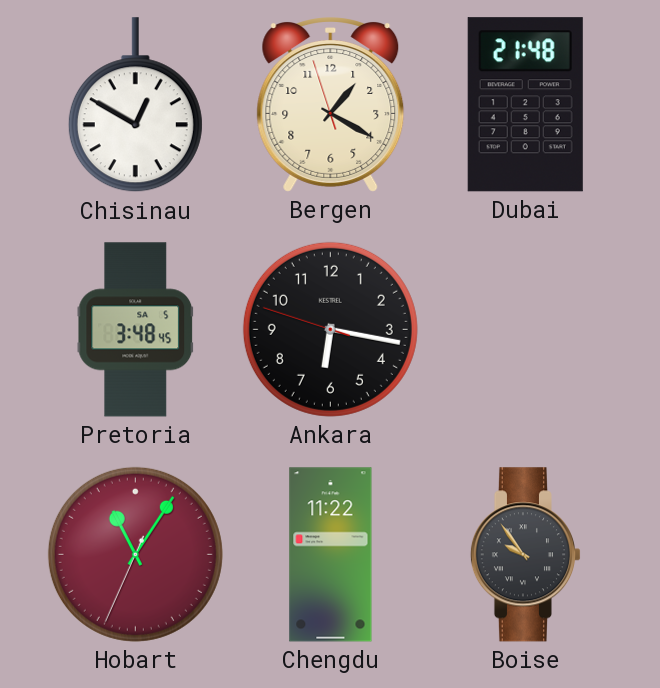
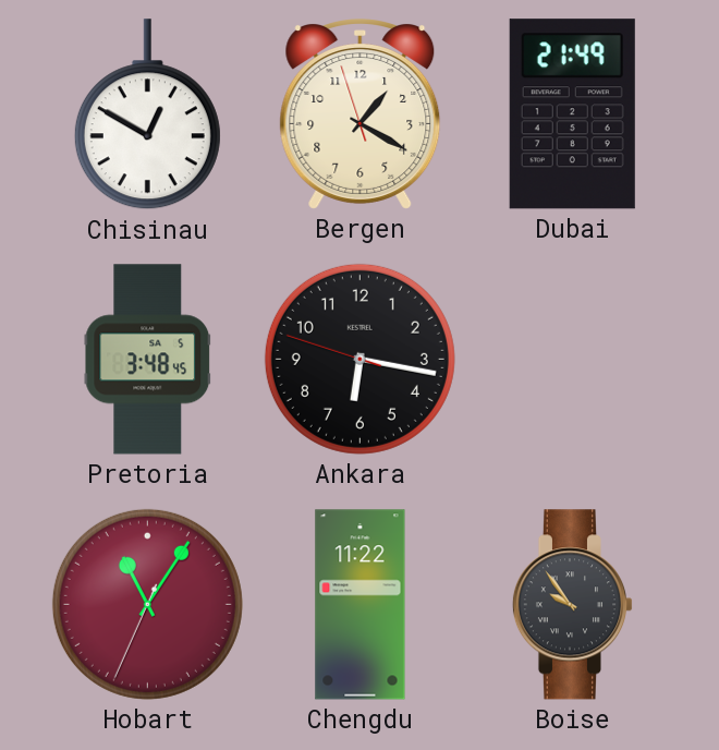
Dubai: 21:48 -> 21:49
